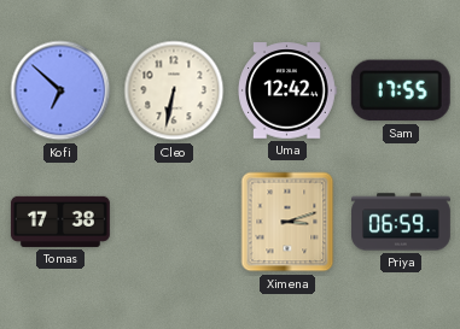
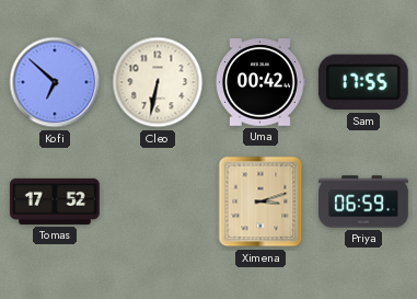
Uma: 12:42 -> 00:42
Tomas: 17:38 -> 17:52
